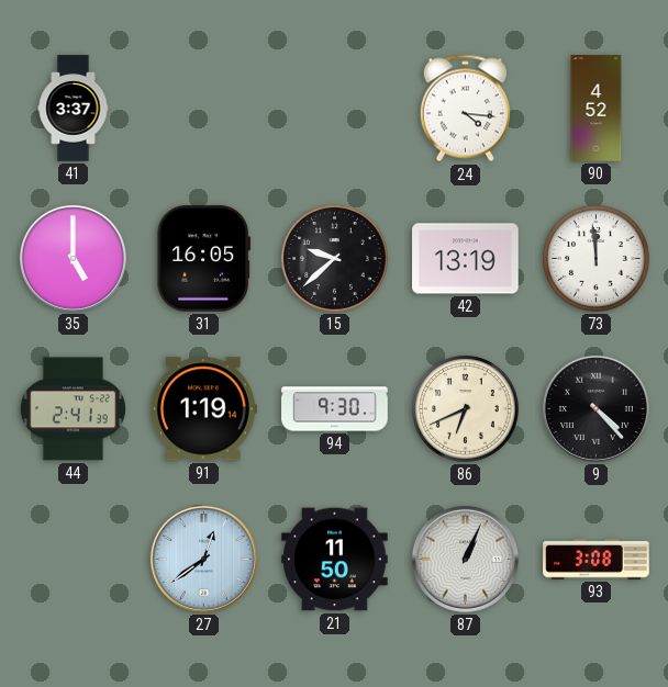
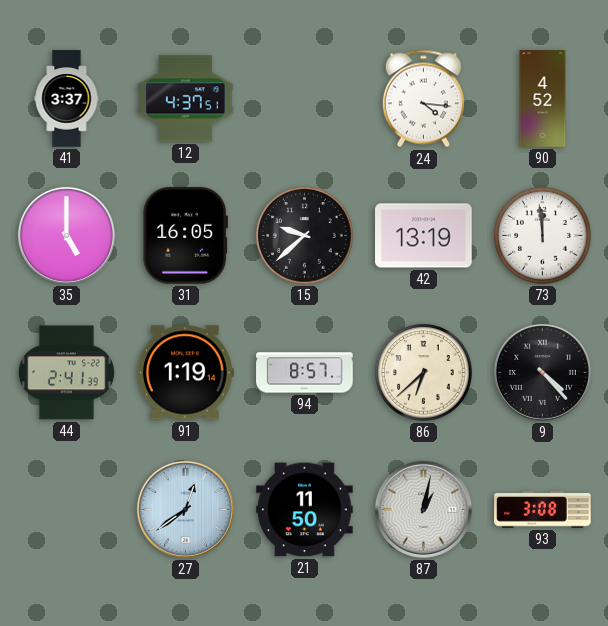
12: none -> 4:37
94: 9:30 -> 8:57
86: 6:41 -> 6:38
87: 1:04 -> 1:02
